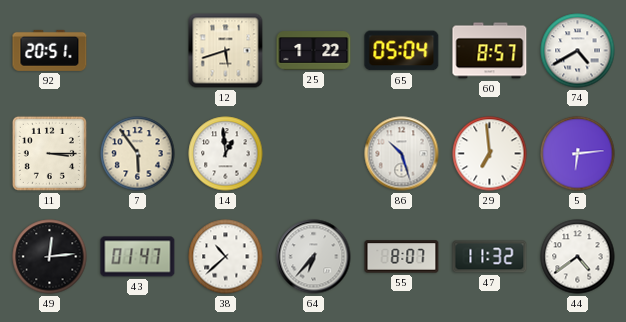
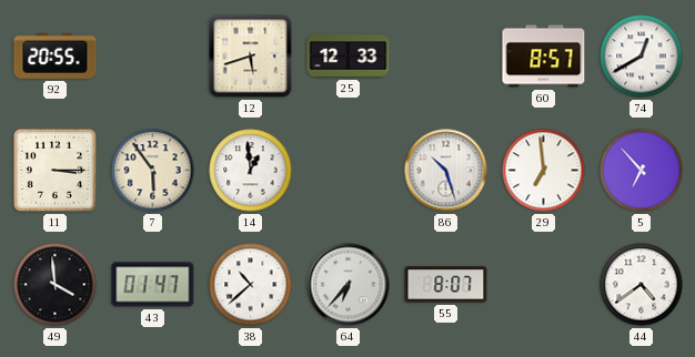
92: 20:51 -> 20:55
25: 1:22 -> 12:33
65: 05:04 -> none
74: 4:40 -> 12:40
5: 6:14 -> 6:53
49: 12:14 -> 3:59
47: 11:32 -> none
